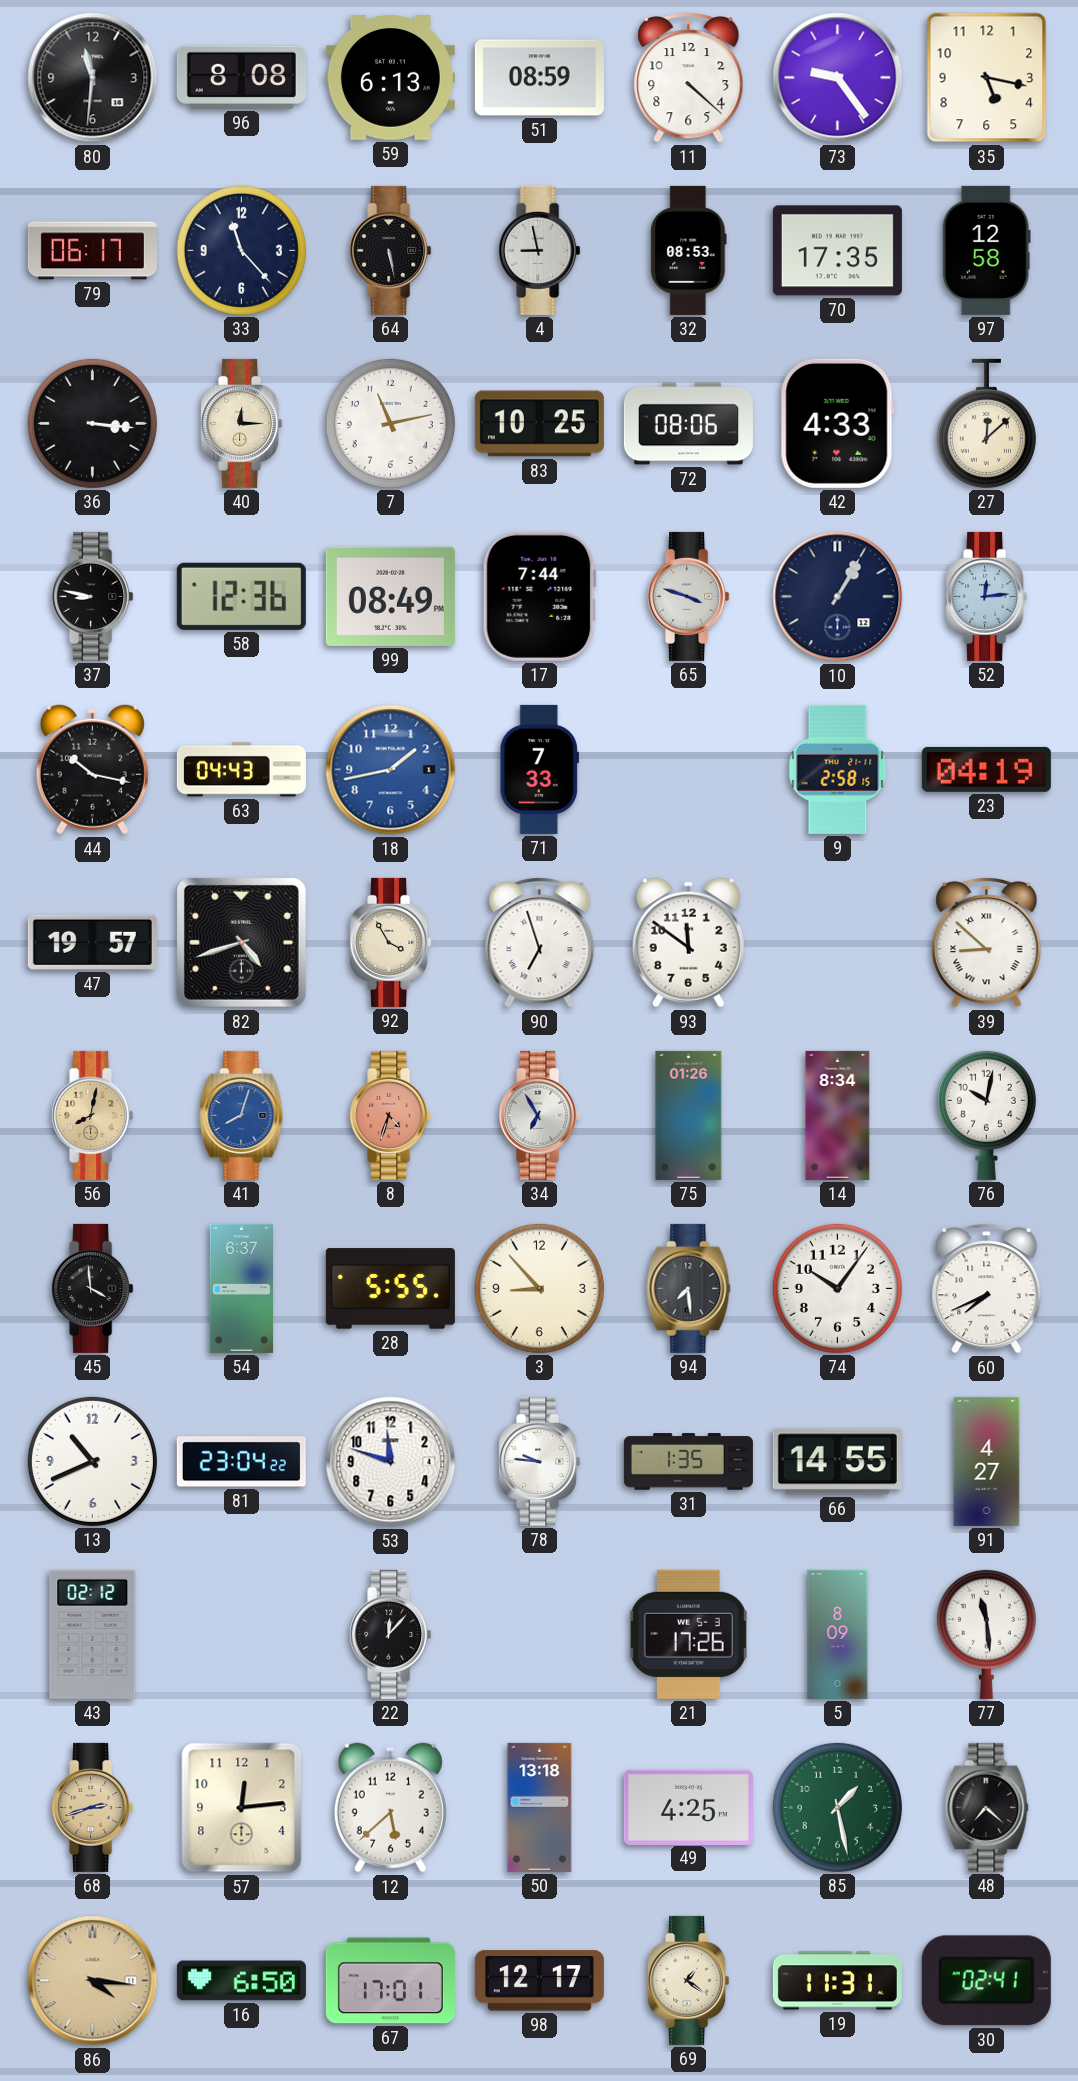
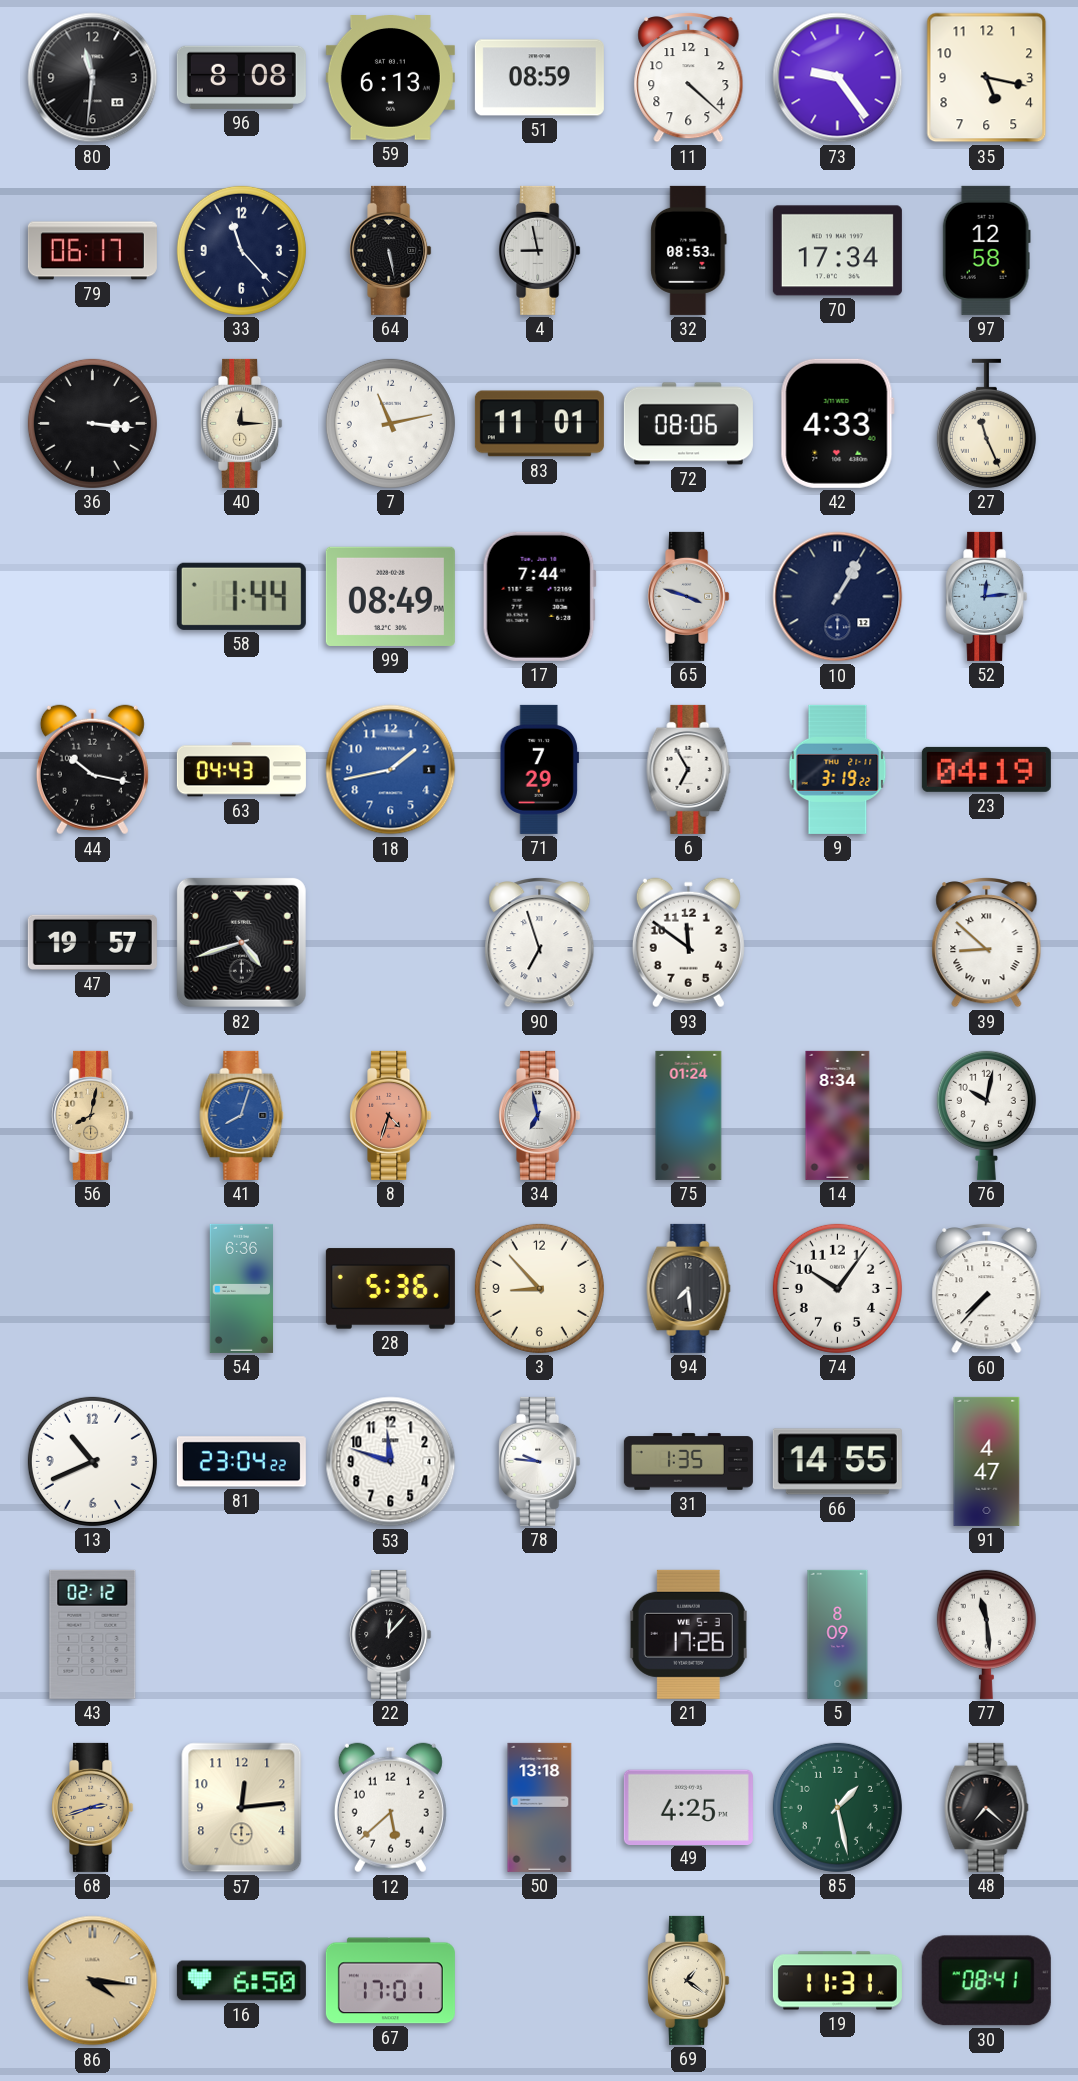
70: 17:35 -> 17:34
83: 10:25 -> 11:01
27: 12:08 -> 11:26
37: 8:47 -> none
58: 12:36 -> 1:44
71: 7:33 -> 7:29
6: none -> 6:55
9: 2:58 -> 3:19
92: 3:55 -> none
34: 6:55 -> 6:58
75: 01:26 -> 01:24
45: 3:59 -> none
54: 6:37 -> 6:36
28: 5:55 -> 5:36
60: 7:41 -> 7:37
91: 4:27 -> 4:47
98: 12:17 -> none
30: 02:41 -> 08:41
